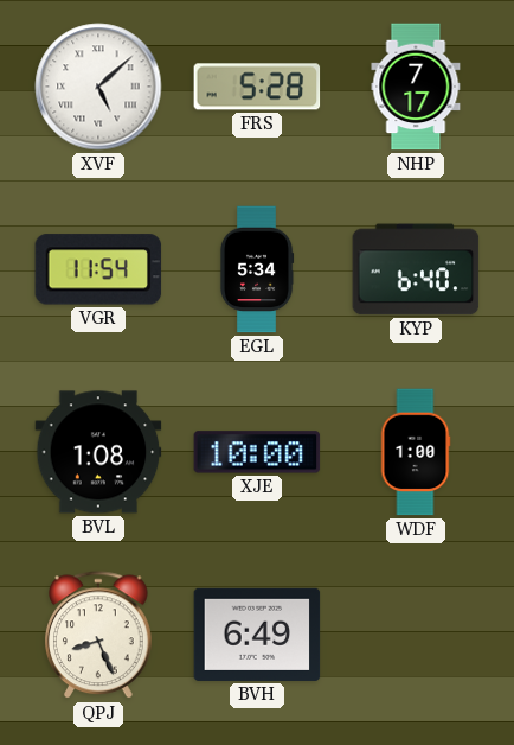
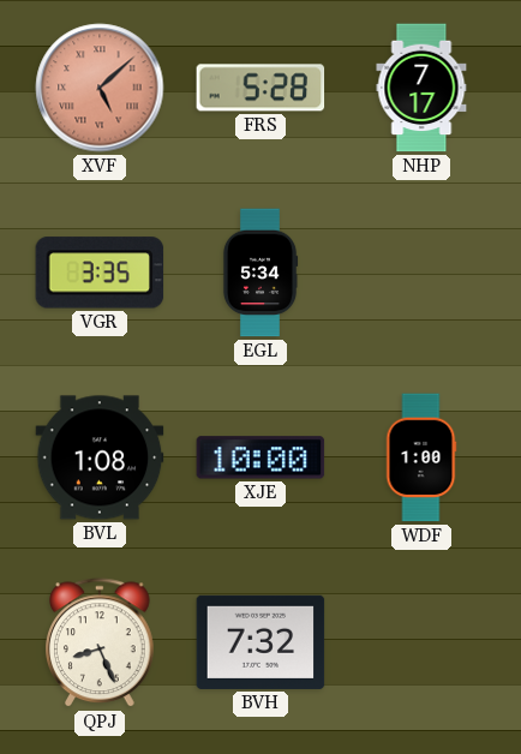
XVF dial: white -> salmon
VGR: 11:54 -> 3:35
KYP: 6:40 -> none
BVH: 6:49 -> 7:32
